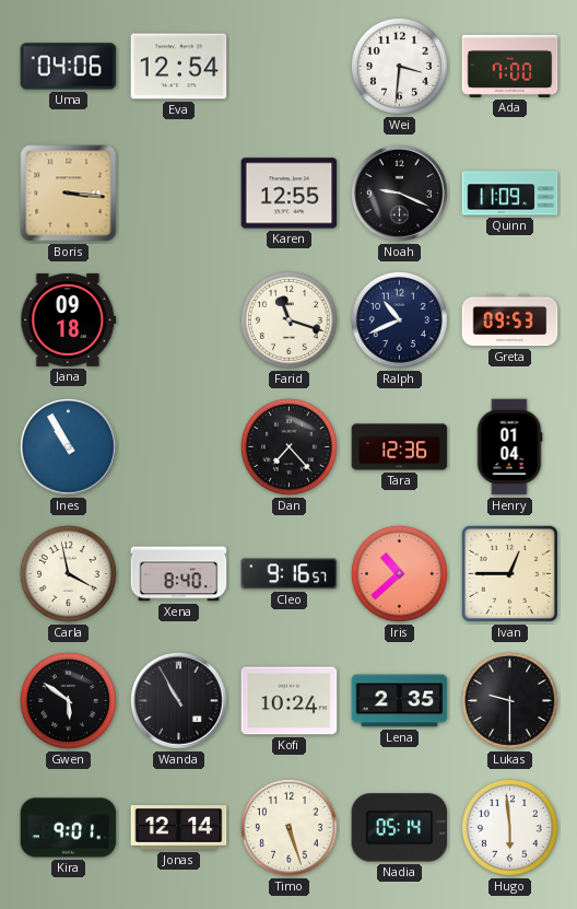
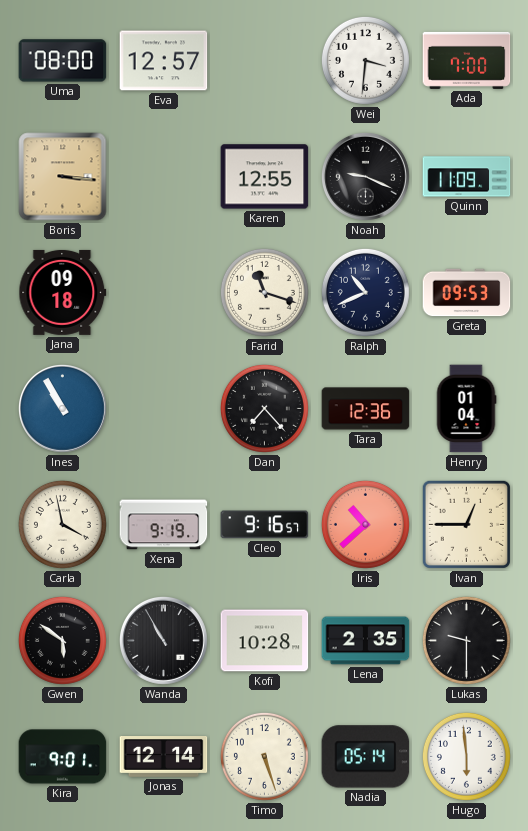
Uma: 04:06 -> 08:00
Eva: 12:54 -> 12:57
Xena: 8:40 -> 9:19
Kofi: 10:24 -> 10:28
